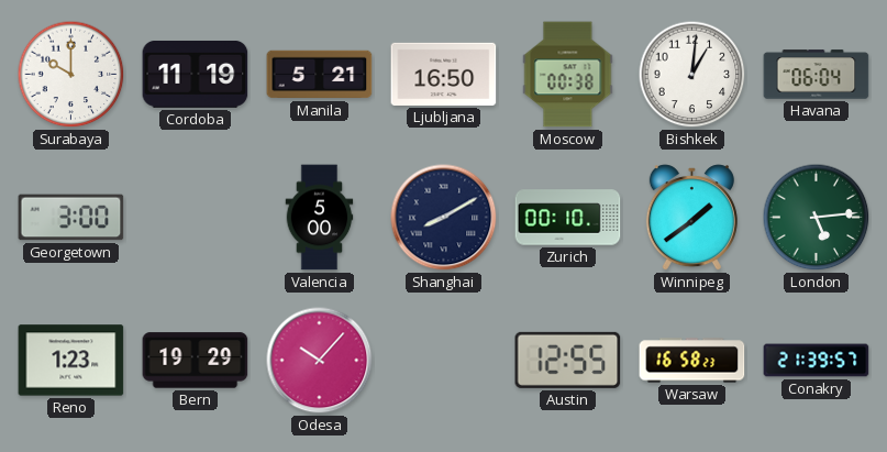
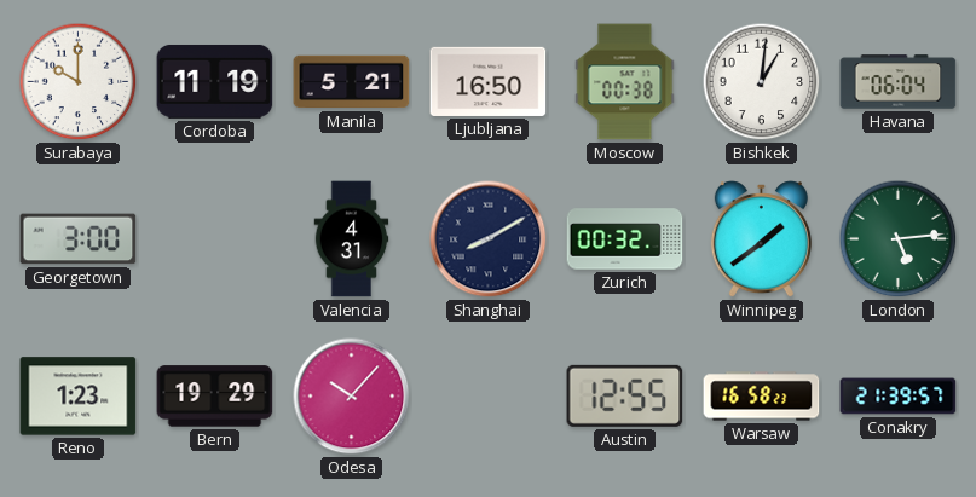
Valencia: 5:00 -> 4:31
Zurich: 00:10 -> 00:32
